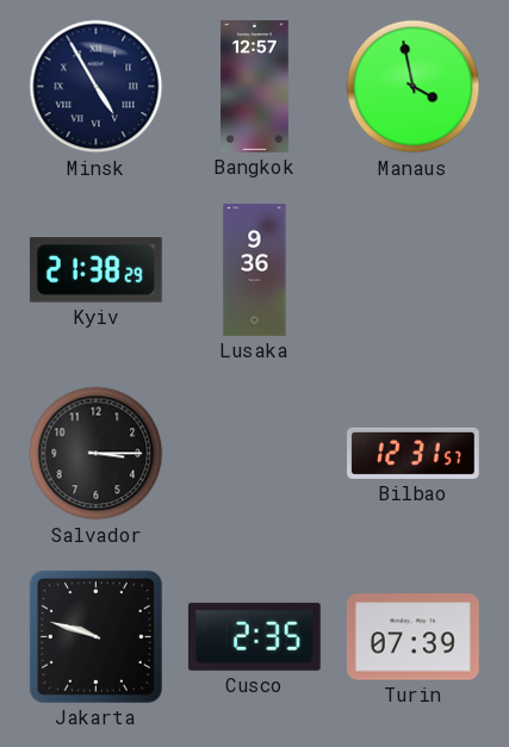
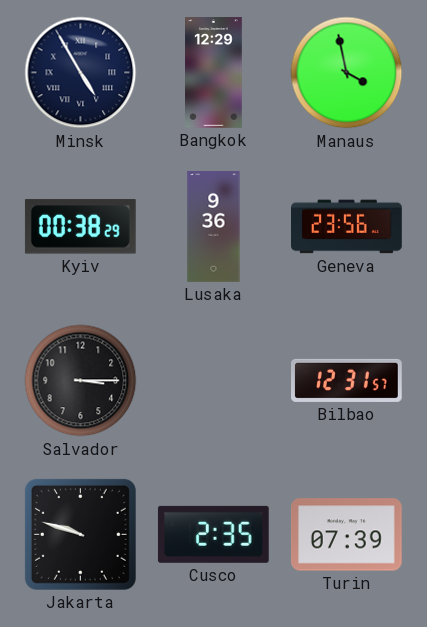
Bangkok: 12:57 -> 12:29
Kyiv: 21:38 -> 00:38
Geneva: none -> 23:56
